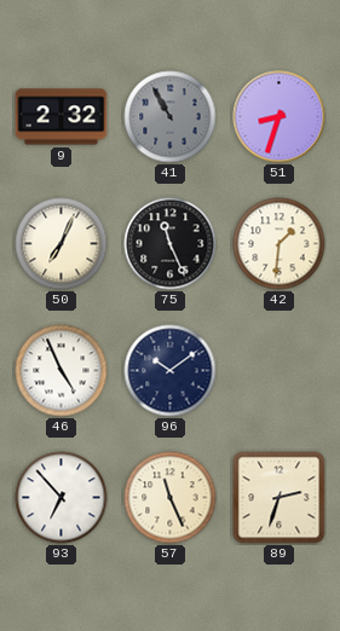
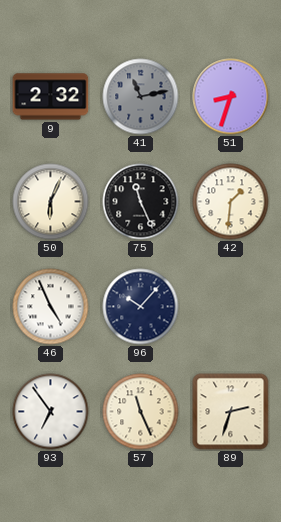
41: 10:55 -> 11:13
50: 7:04 -> 6:04
96: 10:09 -> 10:07
93: 6:53 -> 6:54
